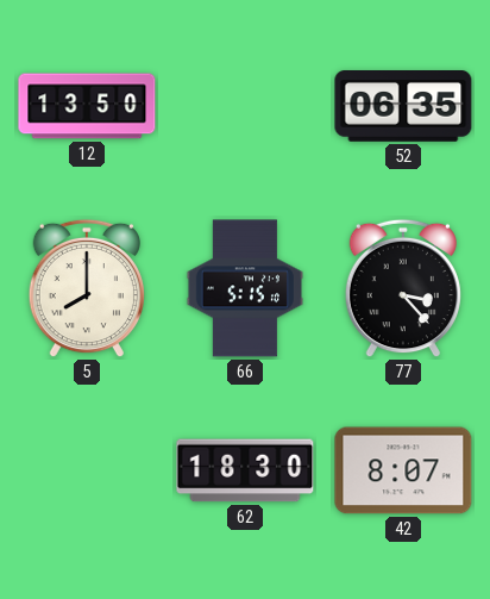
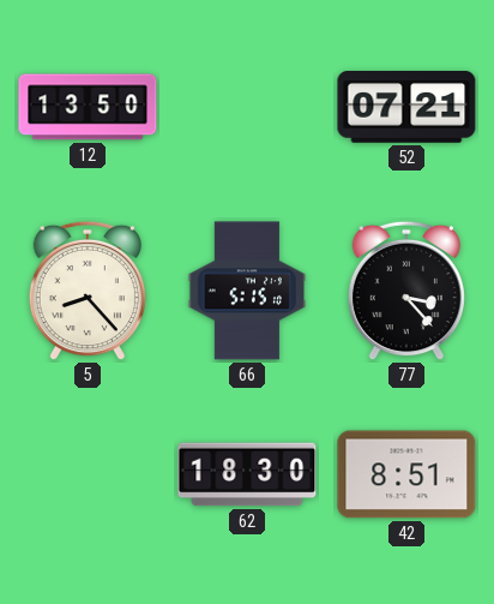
52: 06:35 -> 07:21
5: 8:00 -> 8:23
42: 8:07 -> 8:51
